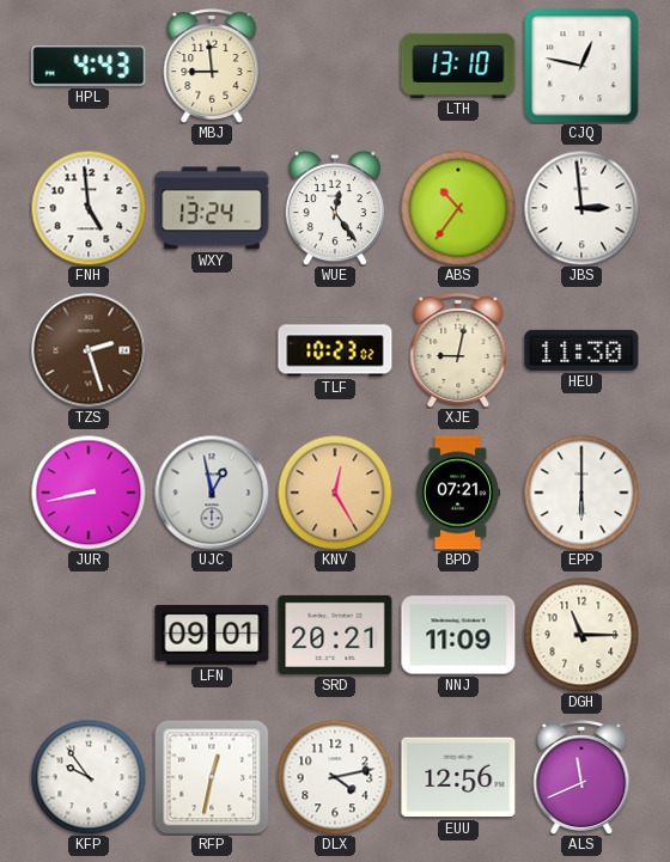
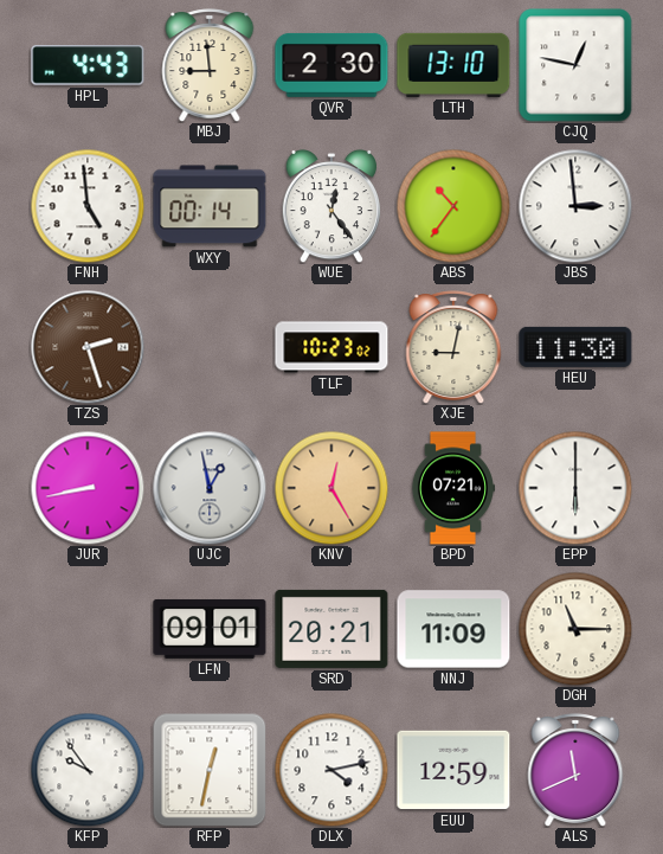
QVR: none -> 2:30
WXY: 13:24 -> 00:14
EUU: 12:56 -> 12:59
